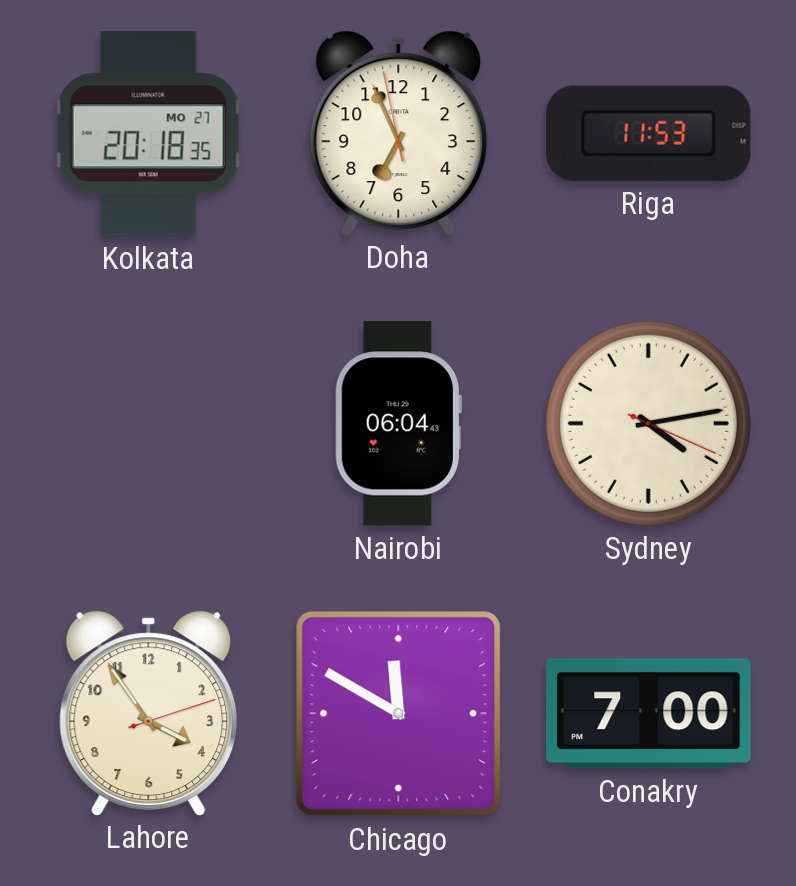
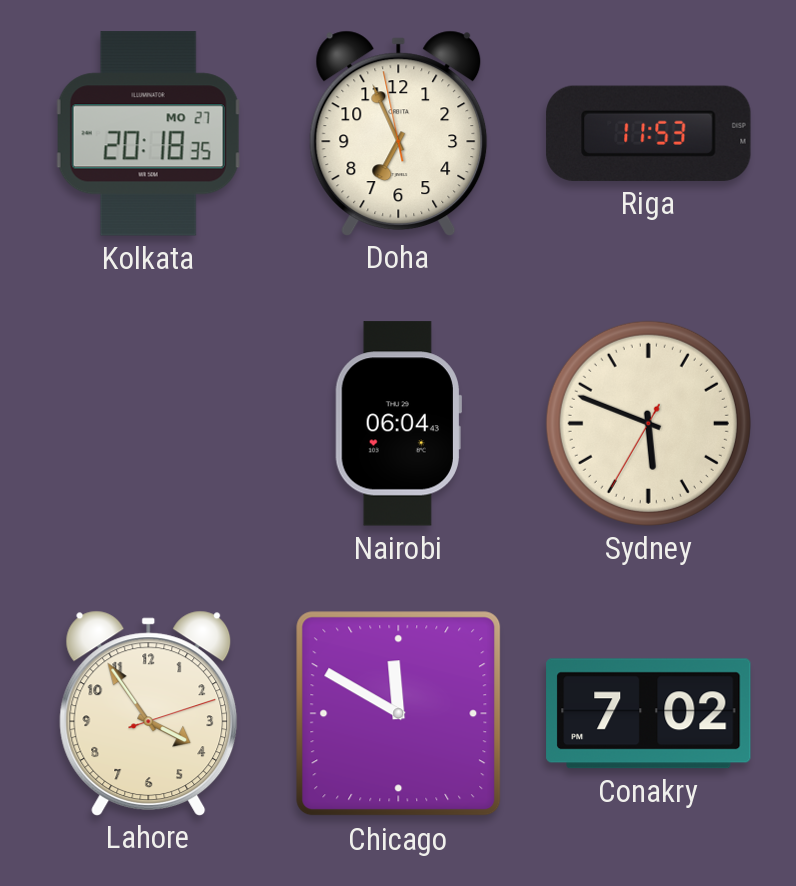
Sydney: 4:13 -> 5:48
Conakry: 7:00 -> 7:02
